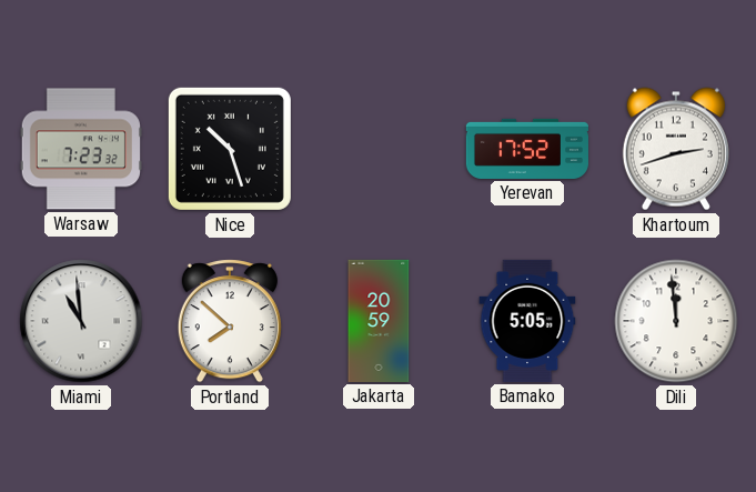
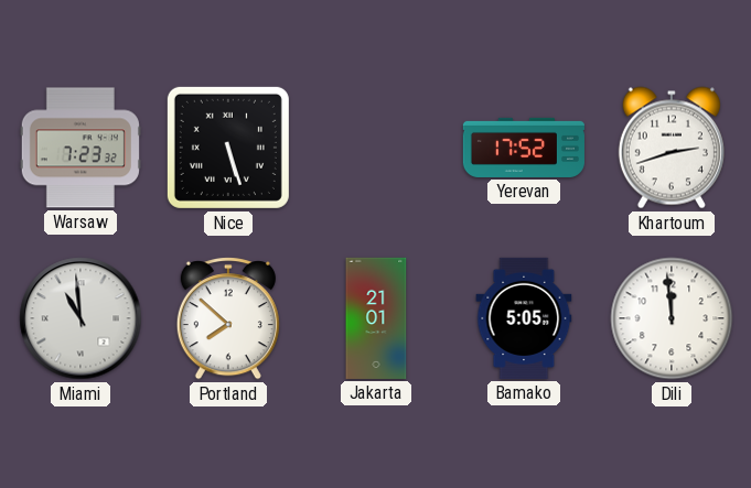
Nice: 10:27 -> 5:27
Jakarta: 20:59 -> 21:01
